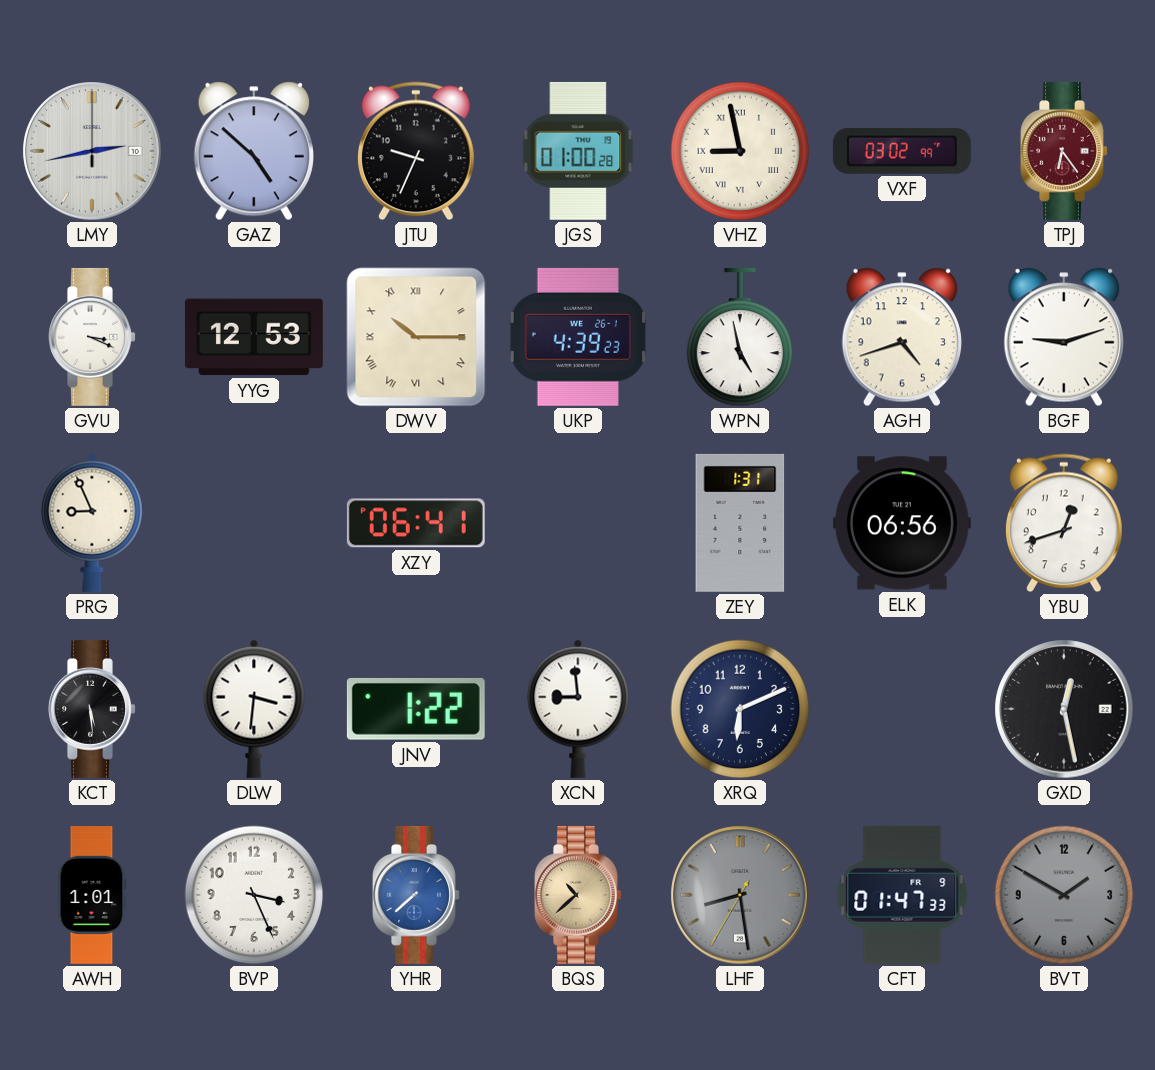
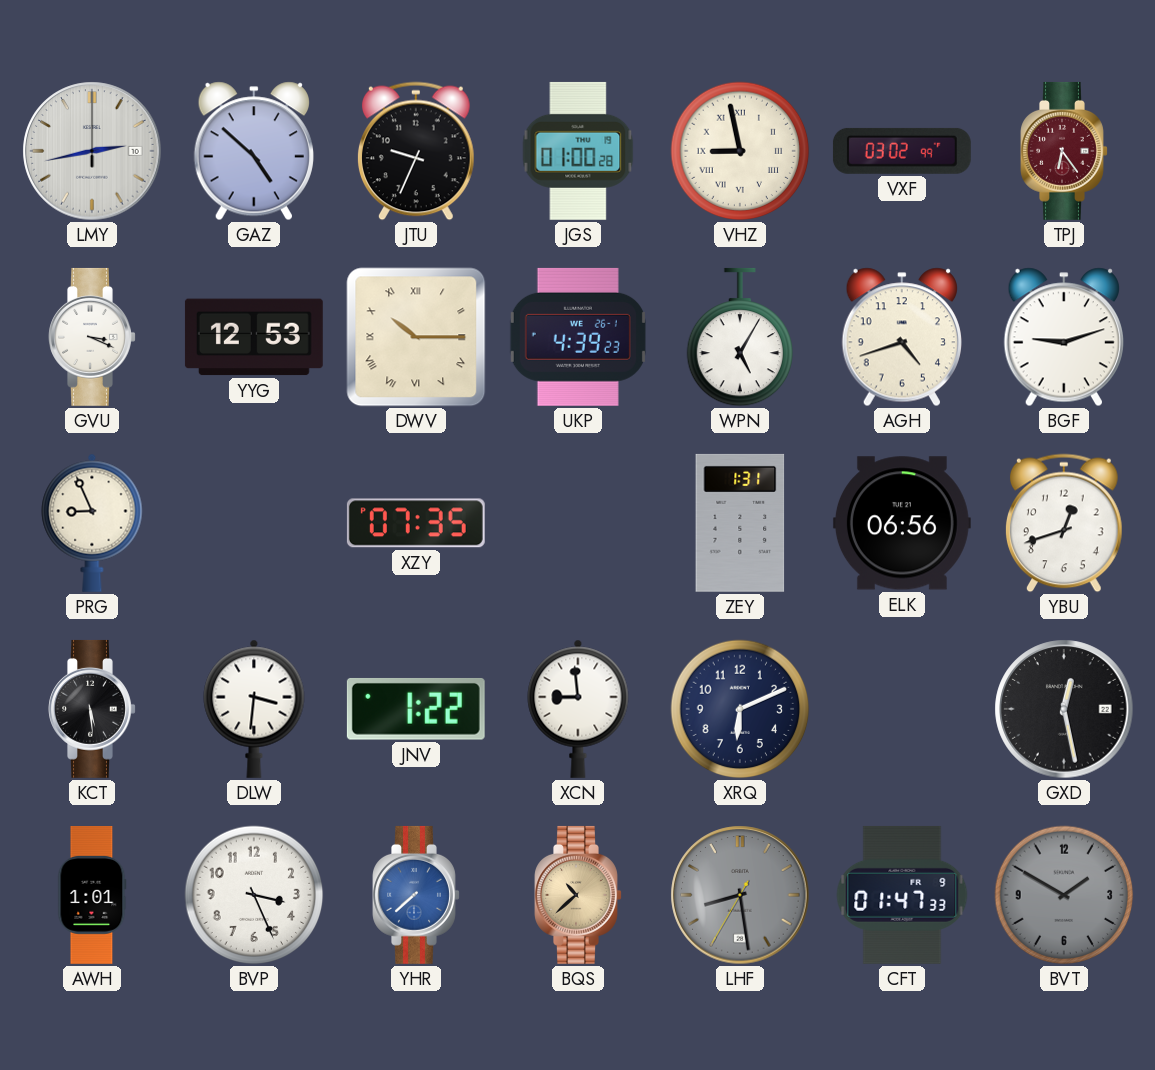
WPN: 4:58 -> 5:05
XZY: 06:41 -> 07:35
